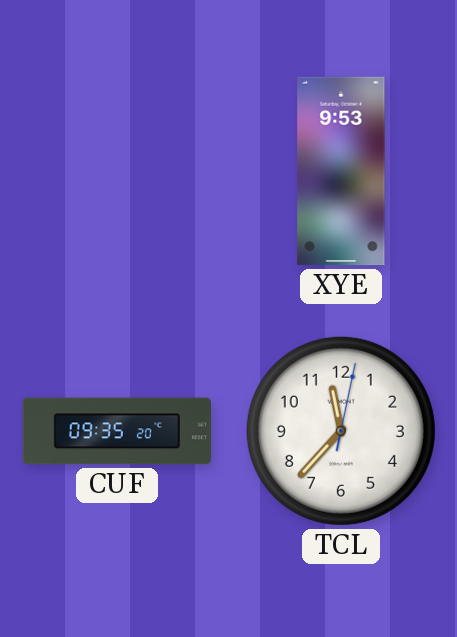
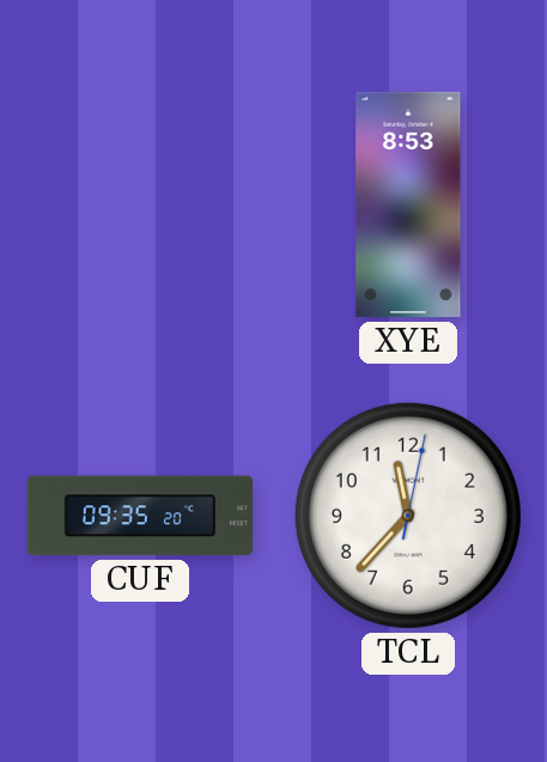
XYE: 9:53 -> 8:53
